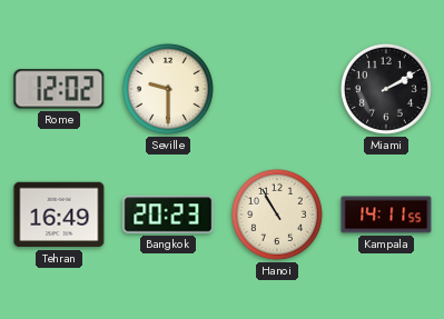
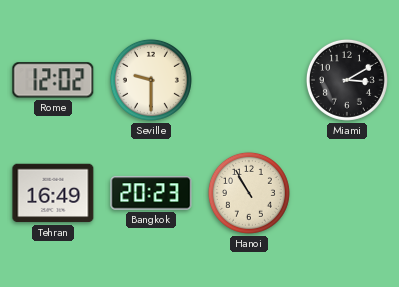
Miami: 2:10 -> 3:10
Kampala: 14:11 -> none
